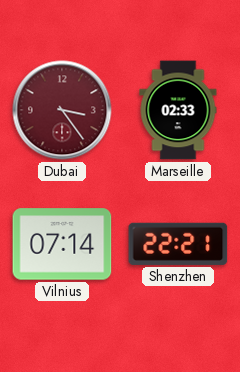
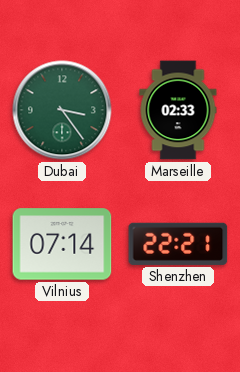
Dubai dial: burgundy -> green
